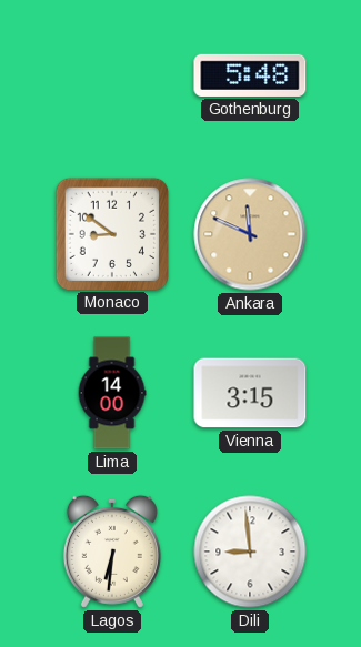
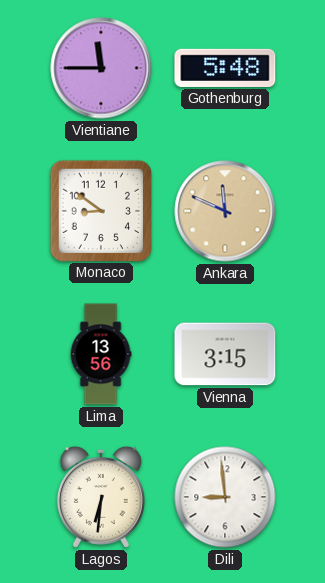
Vientiane: none -> 11:45
Lima: 14:00 -> 13:56
